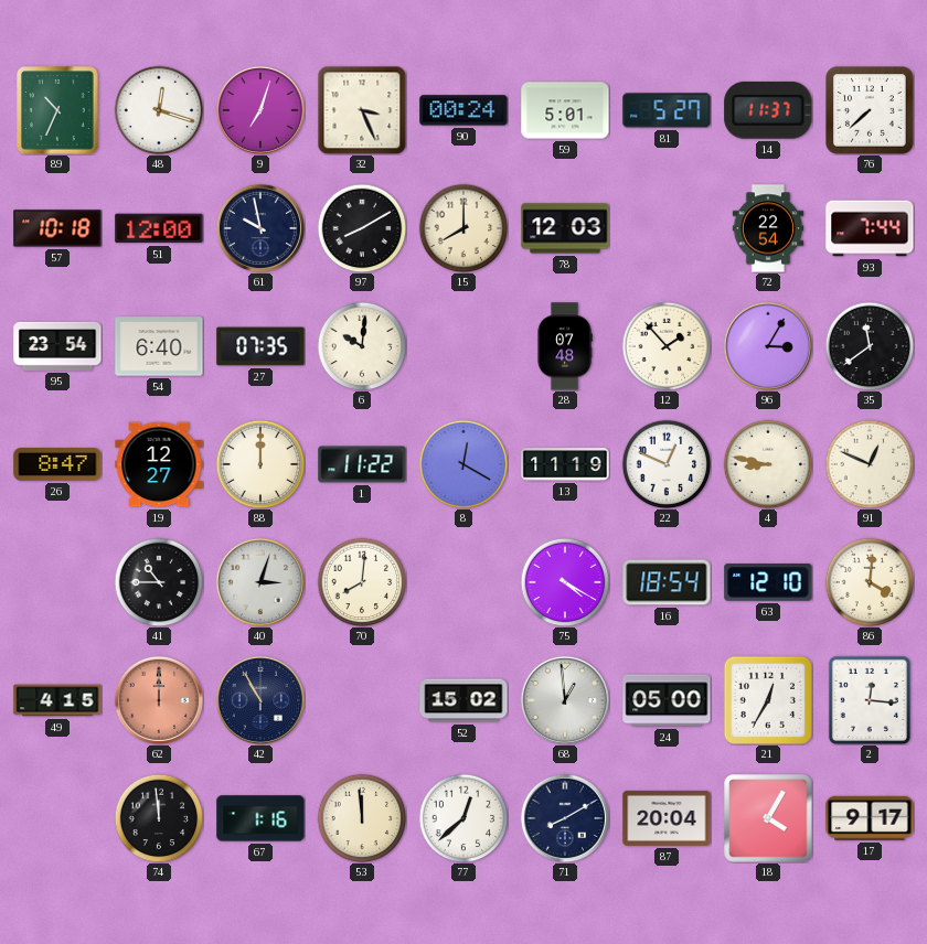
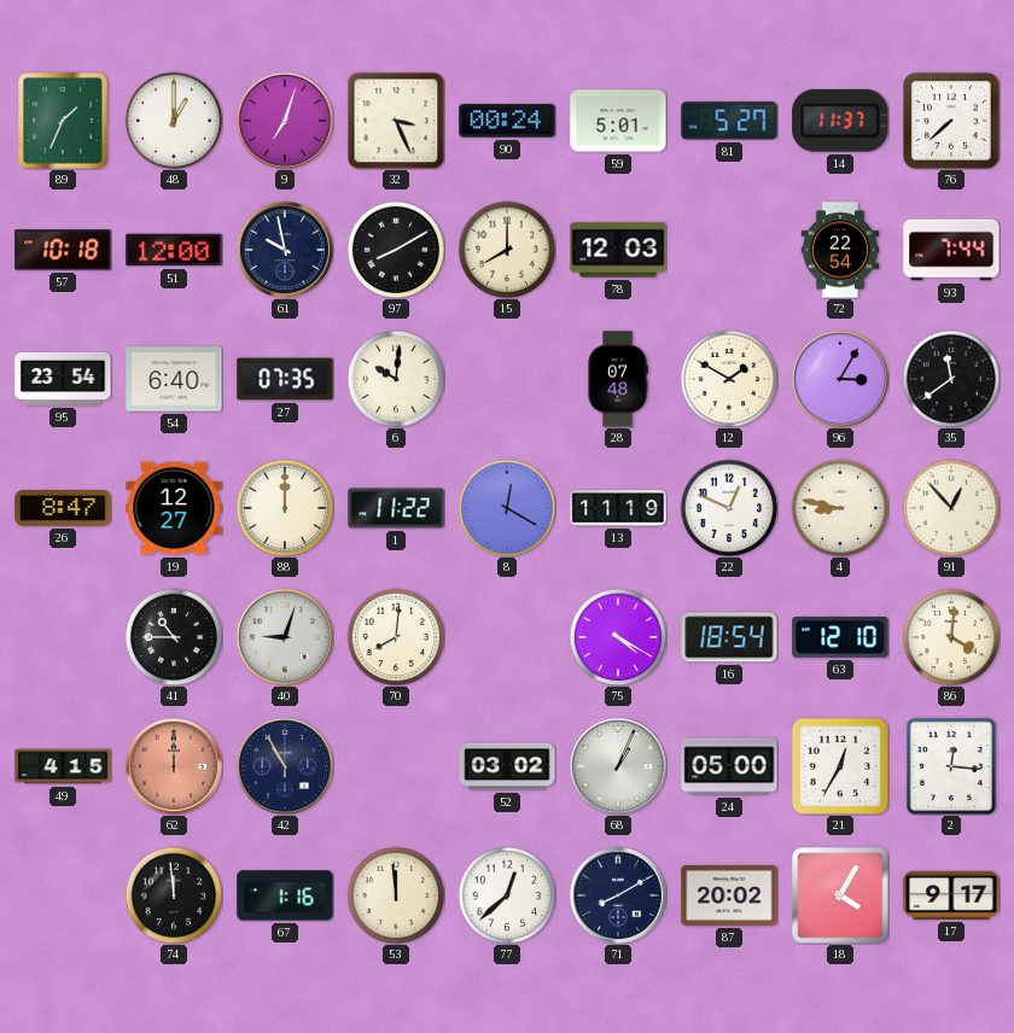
89: 10:34 -> 1:34
48: 12:18 -> 1:00
12: 1:53 -> 1:50
91: 12:49 -> 12:53
40: 3:03 -> 9:03
52: 15:02 -> 03:02
68: 12:59 -> 1:04
87: 20:04 -> 20:02
